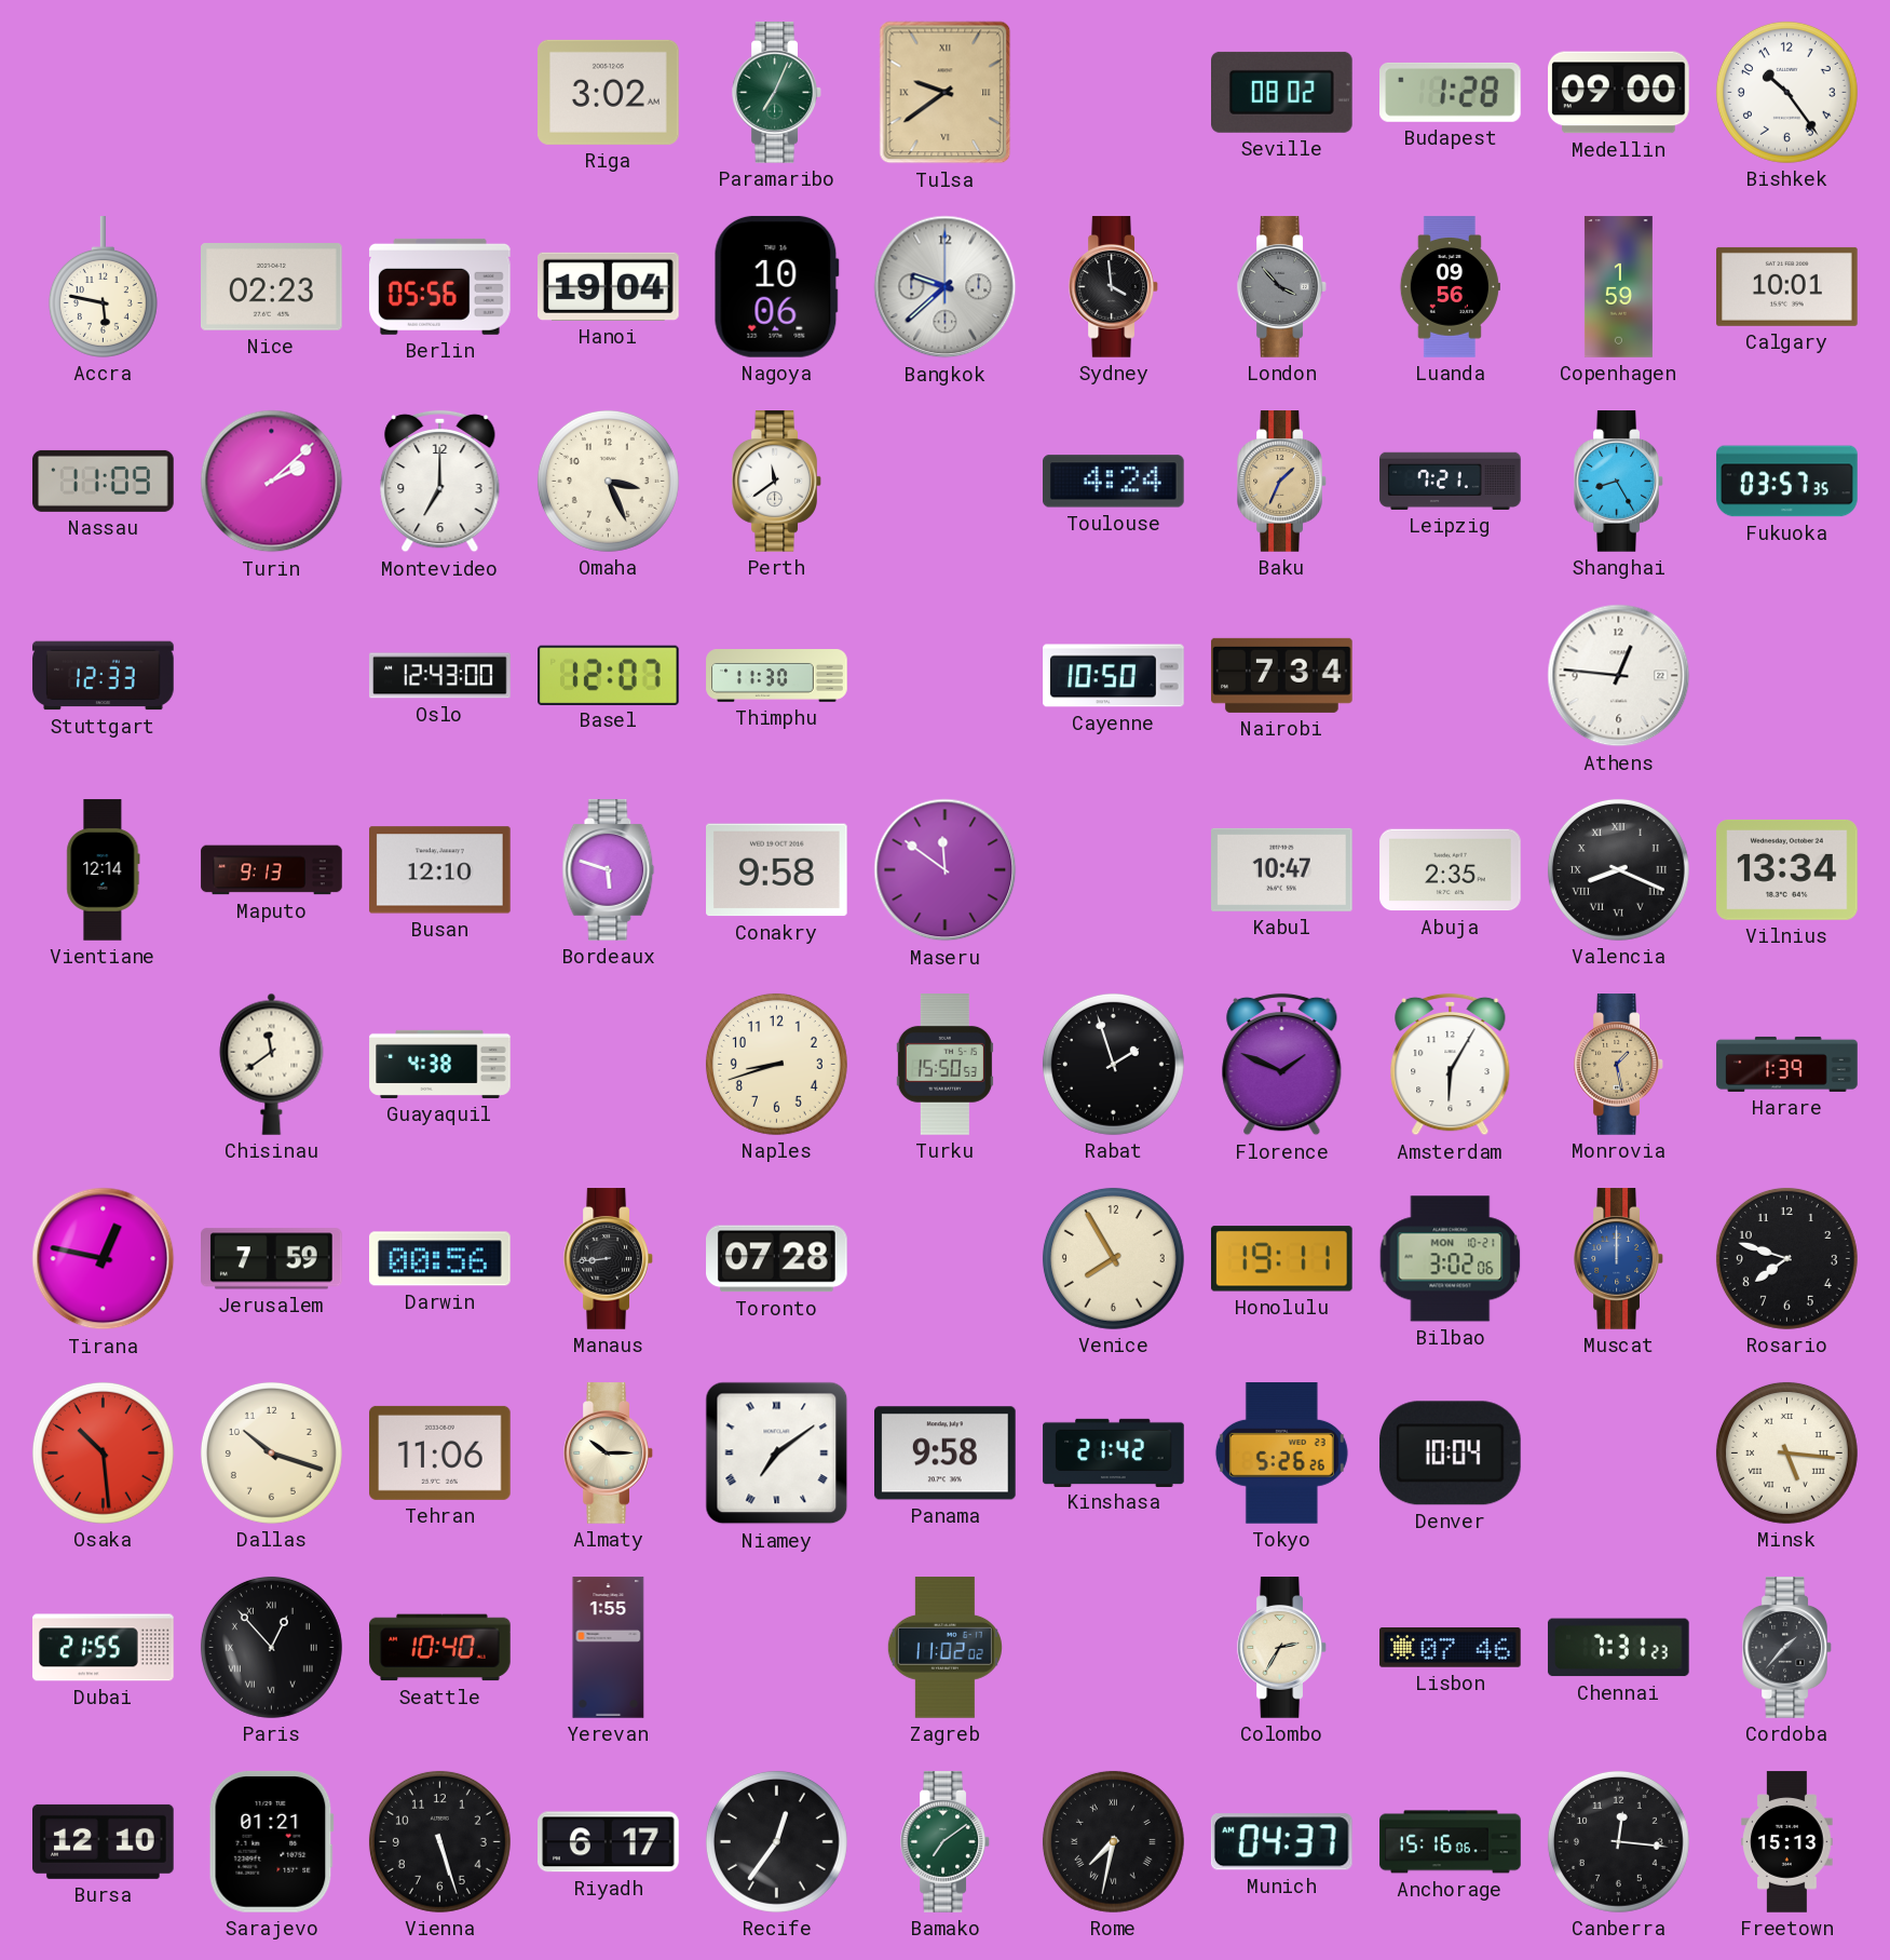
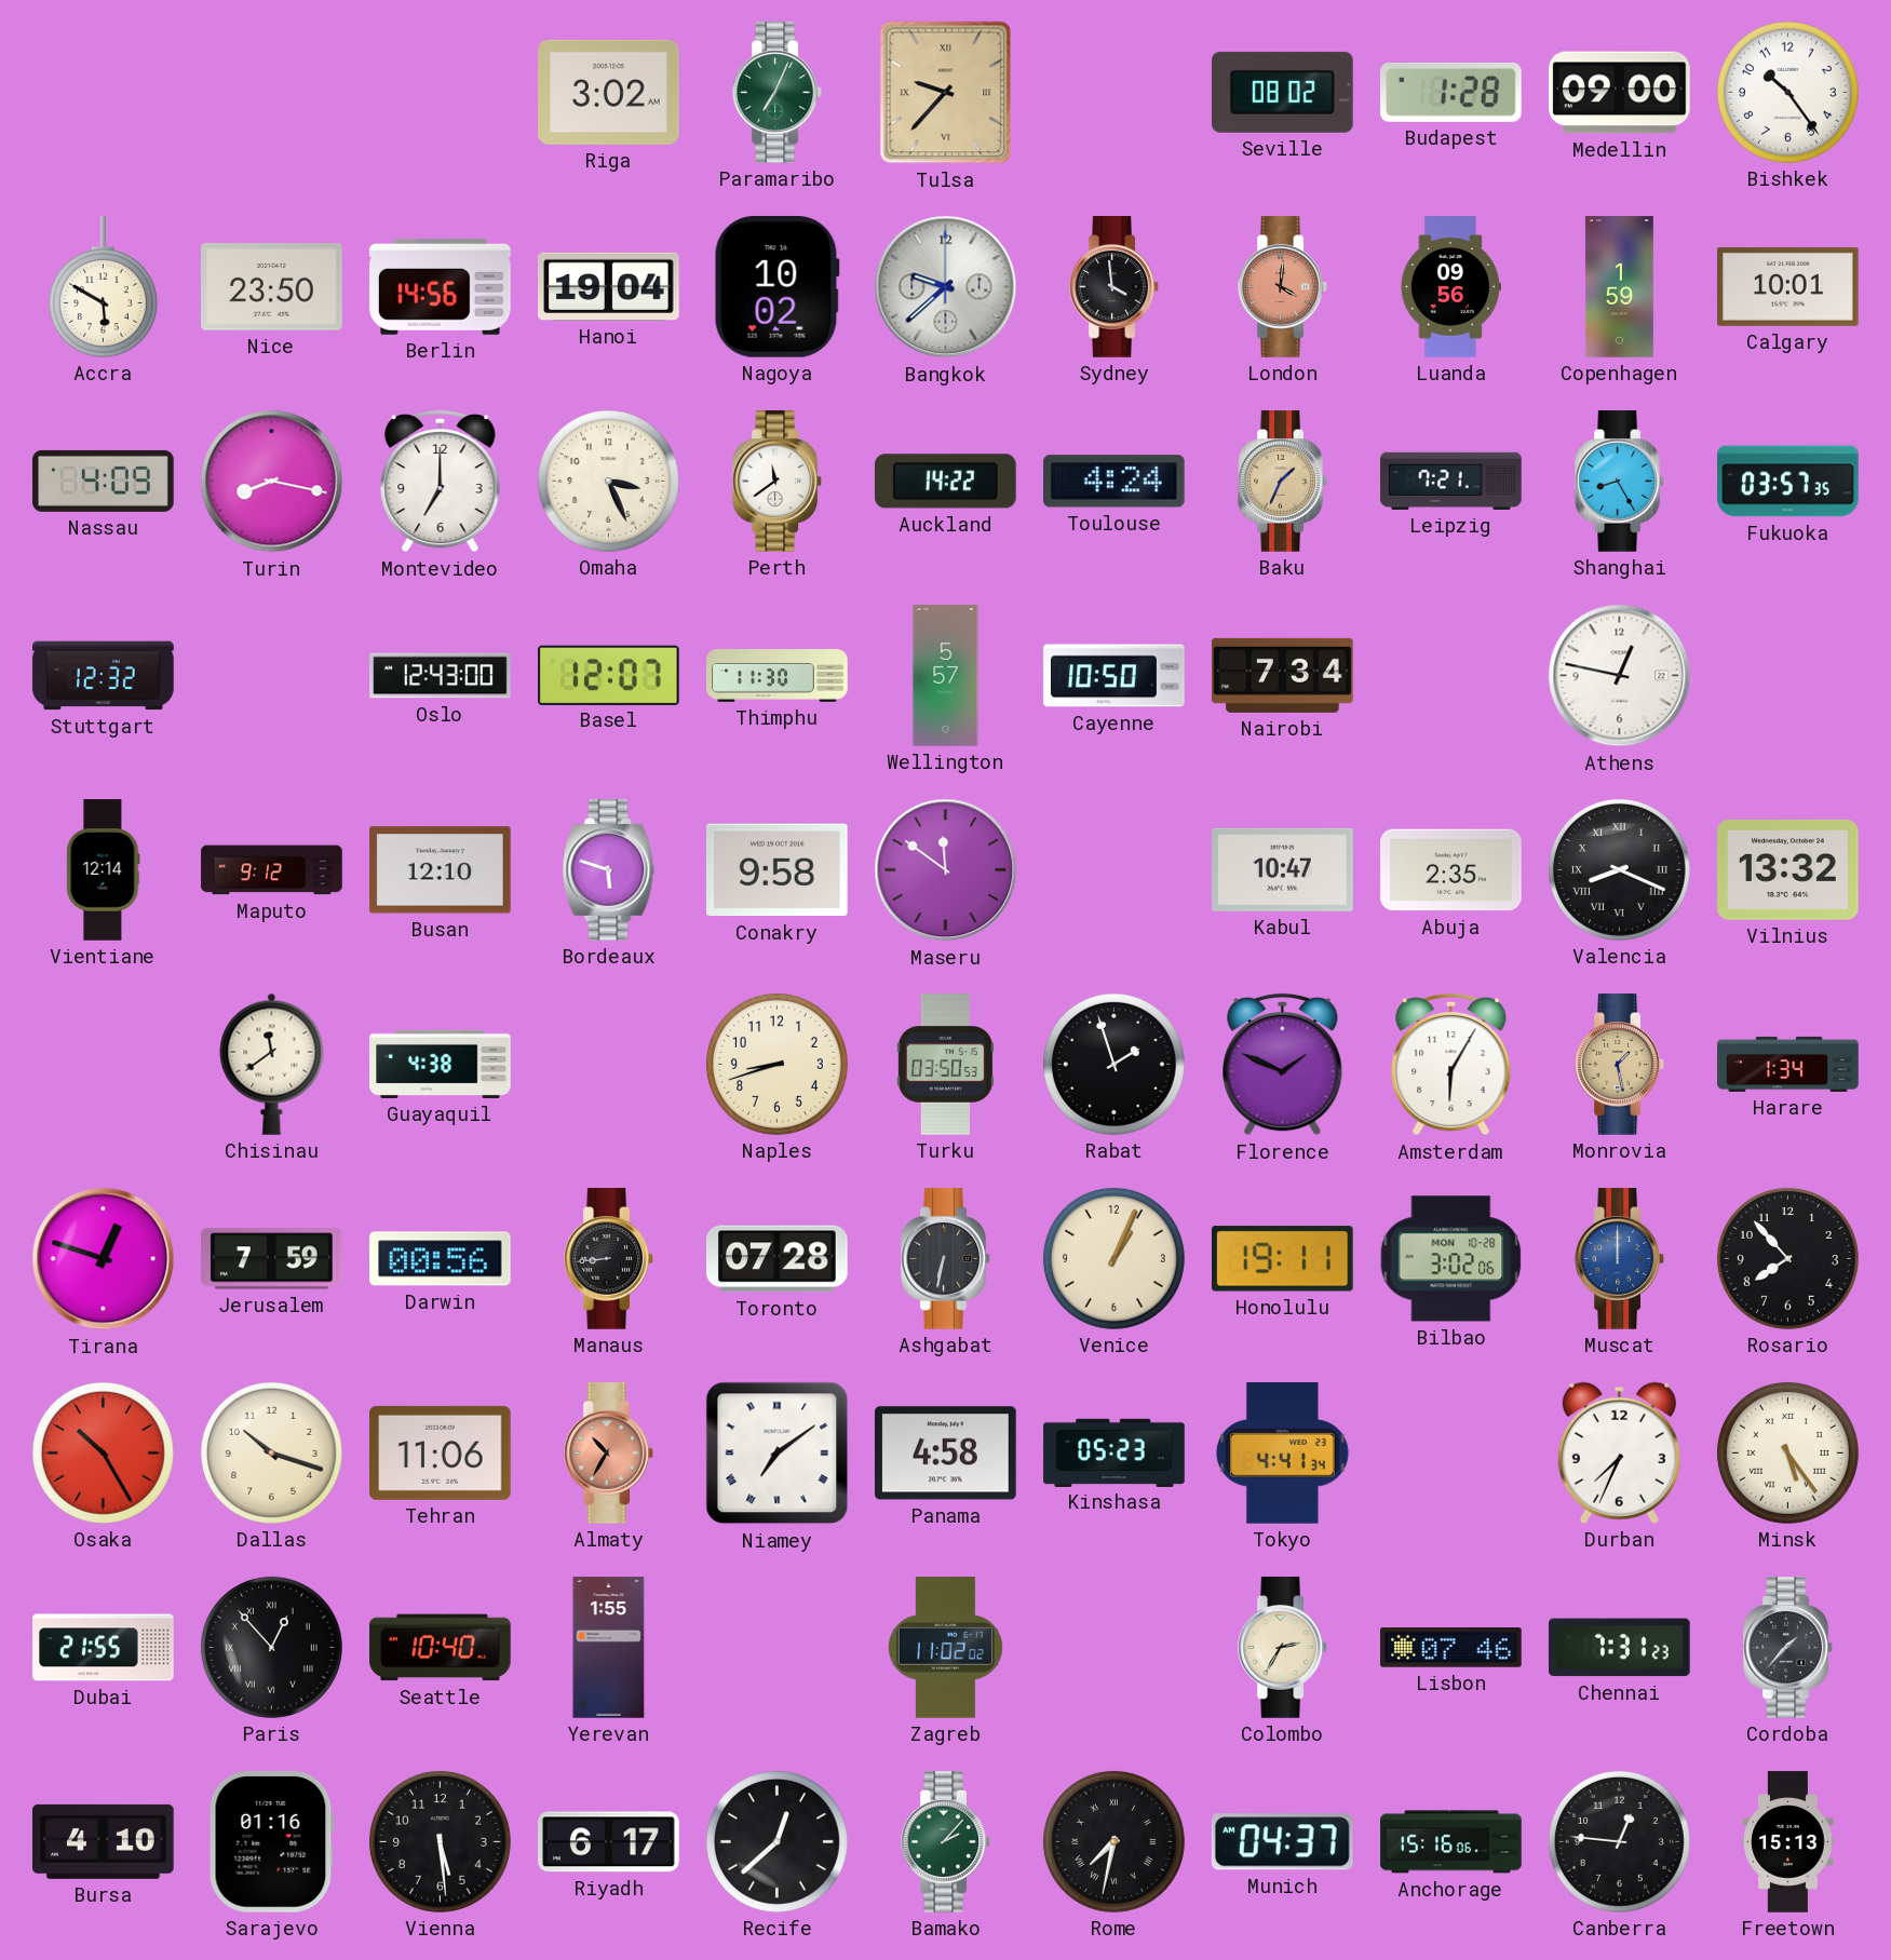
Tulsa: 9:39 -> 9:37
Accra: 5:47 -> 5:50
Nice: 02:23 -> 23:50
Berlin: 05:56 -> 14:56
Nagoya: 10:06 -> 10:02
London: 3:53 -> 4:01
London dial: grey -> salmon
Nassau: 11:09 -> 4:09
Turin: 2:08 -> 8:17
Auckland: none -> 14:22
Stuttgart: 12:33 -> 12:32
Wellington: none -> 5:57
Athens: 12:46 -> 12:47
Maputo: 9:13 -> 9:12
Vilnius: 13:34 -> 13:32
Turku: 15:50 -> 03:50
Harare: 1:39 -> 1:34
Tirana: 12:47 -> 12:48
Ashgabat: none -> 6:32
Venice: 7:55 -> 1:04
Bilbao date: MON 10-21 -> MON 10-28
Rosario: 7:48 -> 7:53
Osaka: 10:29 -> 10:25
Almaty: 10:15 -> 10:35
Almaty dial: cream -> salmon
Panama: 9:58 -> 4:58
Kinshasa: 21:42 -> 05:23
Tokyo: 5:26 -> 4:41
Denver: 10:04 -> none
Durban: none -> 7:34
Minsk: 5:16 -> 5:24
Bursa: 12:10 -> 4:10
Sarajevo: 01:21 -> 01:16
Vienna: 5:27 -> 5:29
Recife: 12:36 -> 12:38
Bamako: 7:09 -> 2:07
Canberra: 12:16 -> 12:46
